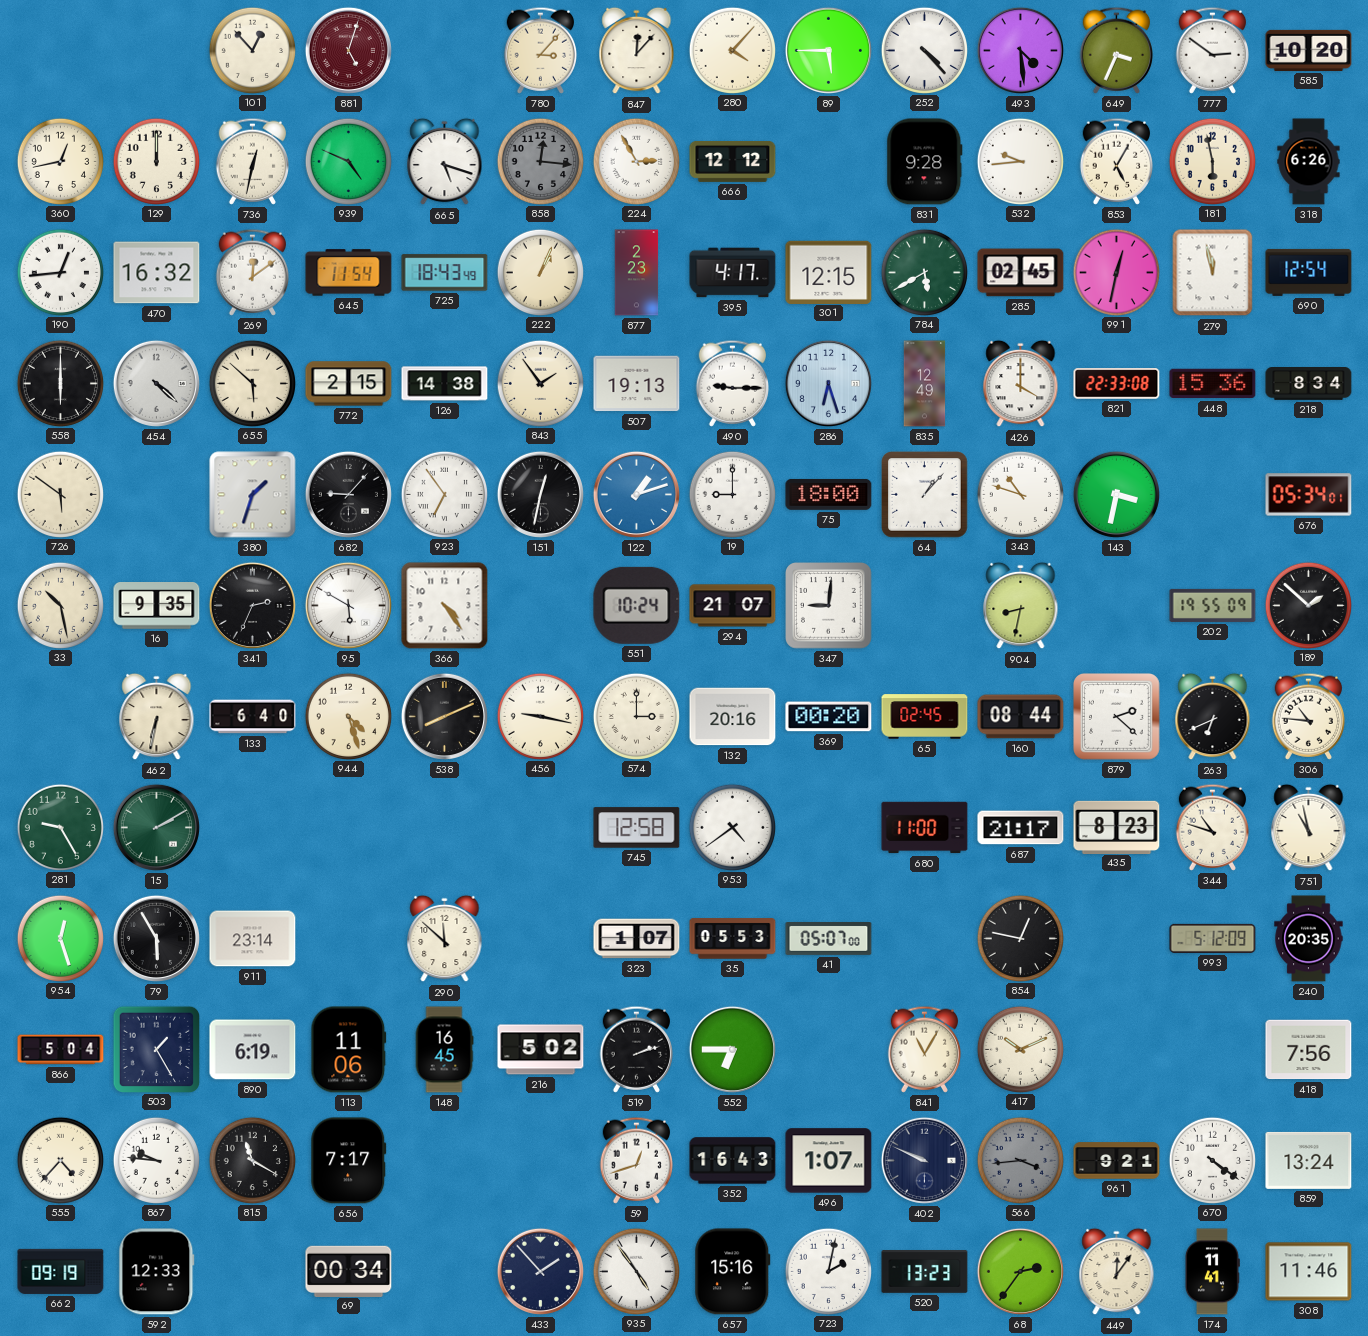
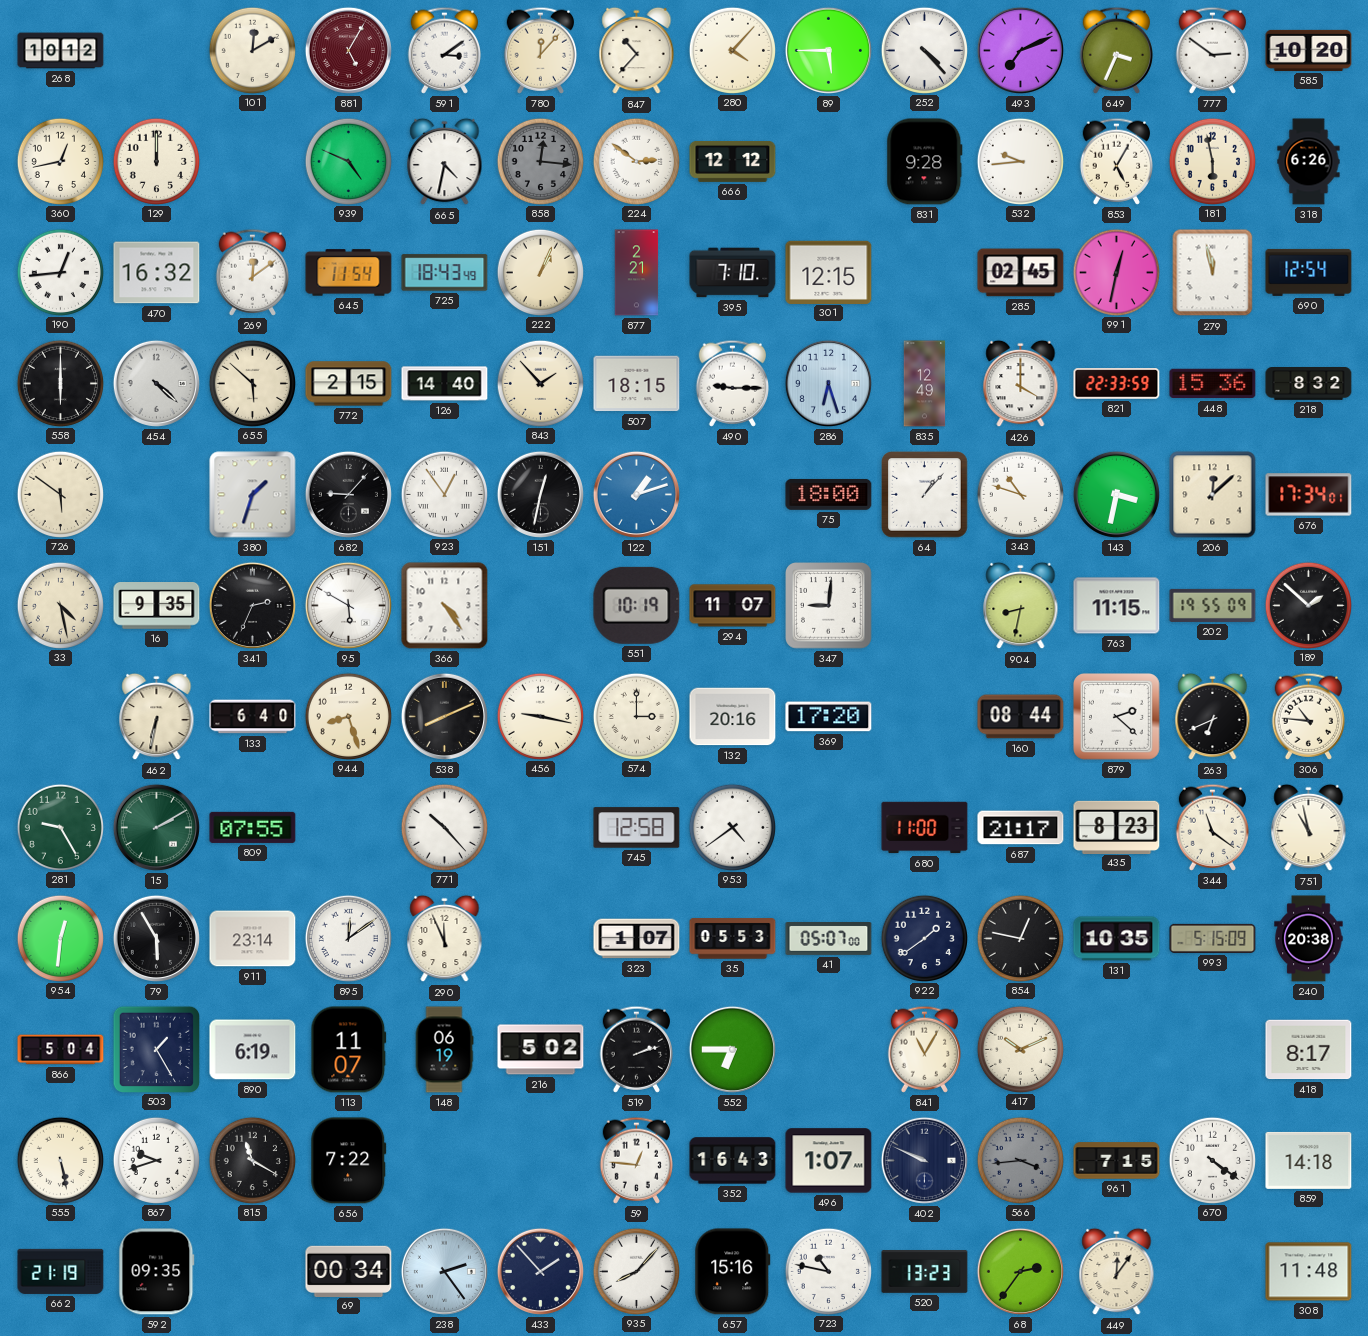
268: none -> 10:12
101: 12:53 -> 12:10
881: 5:03 -> 5:05
591: none -> 3:09
780: 3:07 -> 12:07
847: 12:07 -> 10:37
493: 4:29 -> 7:11
736: 12:32 -> none
665: 5:18 -> 4:32
224: 2:55 -> 2:51
877: 2:23 -> 2:21
395: 4:17 -> 7:10
784: 5:40 -> none
126: 14:38 -> 14:40
843: 1:54 -> 1:53
507: 19:13 -> 18:15
821: 22:33:08 -> 22:33:59
218: 8:34 -> 8:32
923: 6:54 -> 12:54
19: 9:00 -> none
206: none -> 12:08
676: 05:34 -> 17:34
33: 10:28 -> 4:28
551: 10:24 -> 10:19
294: 21:07 -> 11:07
763: none -> 11:15
944: 4:27 -> 8:27
369: 00:20 -> 17:20
65: 02:45 -> none
809: none -> 07:55
771: none -> 10:23
344: 10:48 -> 11:21
954: 12:27 -> 12:31
895: none -> 12:09
290: 11:52 -> 11:56
922: none -> 1:39
131: none -> 10:35
993: 5:12 -> 5:15
240: 20:35 -> 20:38
113: 11:06 -> 11:07
148: 16:45 -> 06:19
418: 7:56 -> 8:17
555: 4:37 -> 5:28
867: 9:46 -> 9:42
656: 7:17 -> 7:22
59: 12:42 -> 12:46
961: 9:21 -> 7:15
859: 13:24 -> 14:18
662: 09:19 -> 21:19
592: 12:33 -> 09:35
238: none -> 2:24
935: 4:54 -> 8:07
723: 2:02 -> 10:47
174: 11:41 -> none
308: 11:46 -> 11:48
